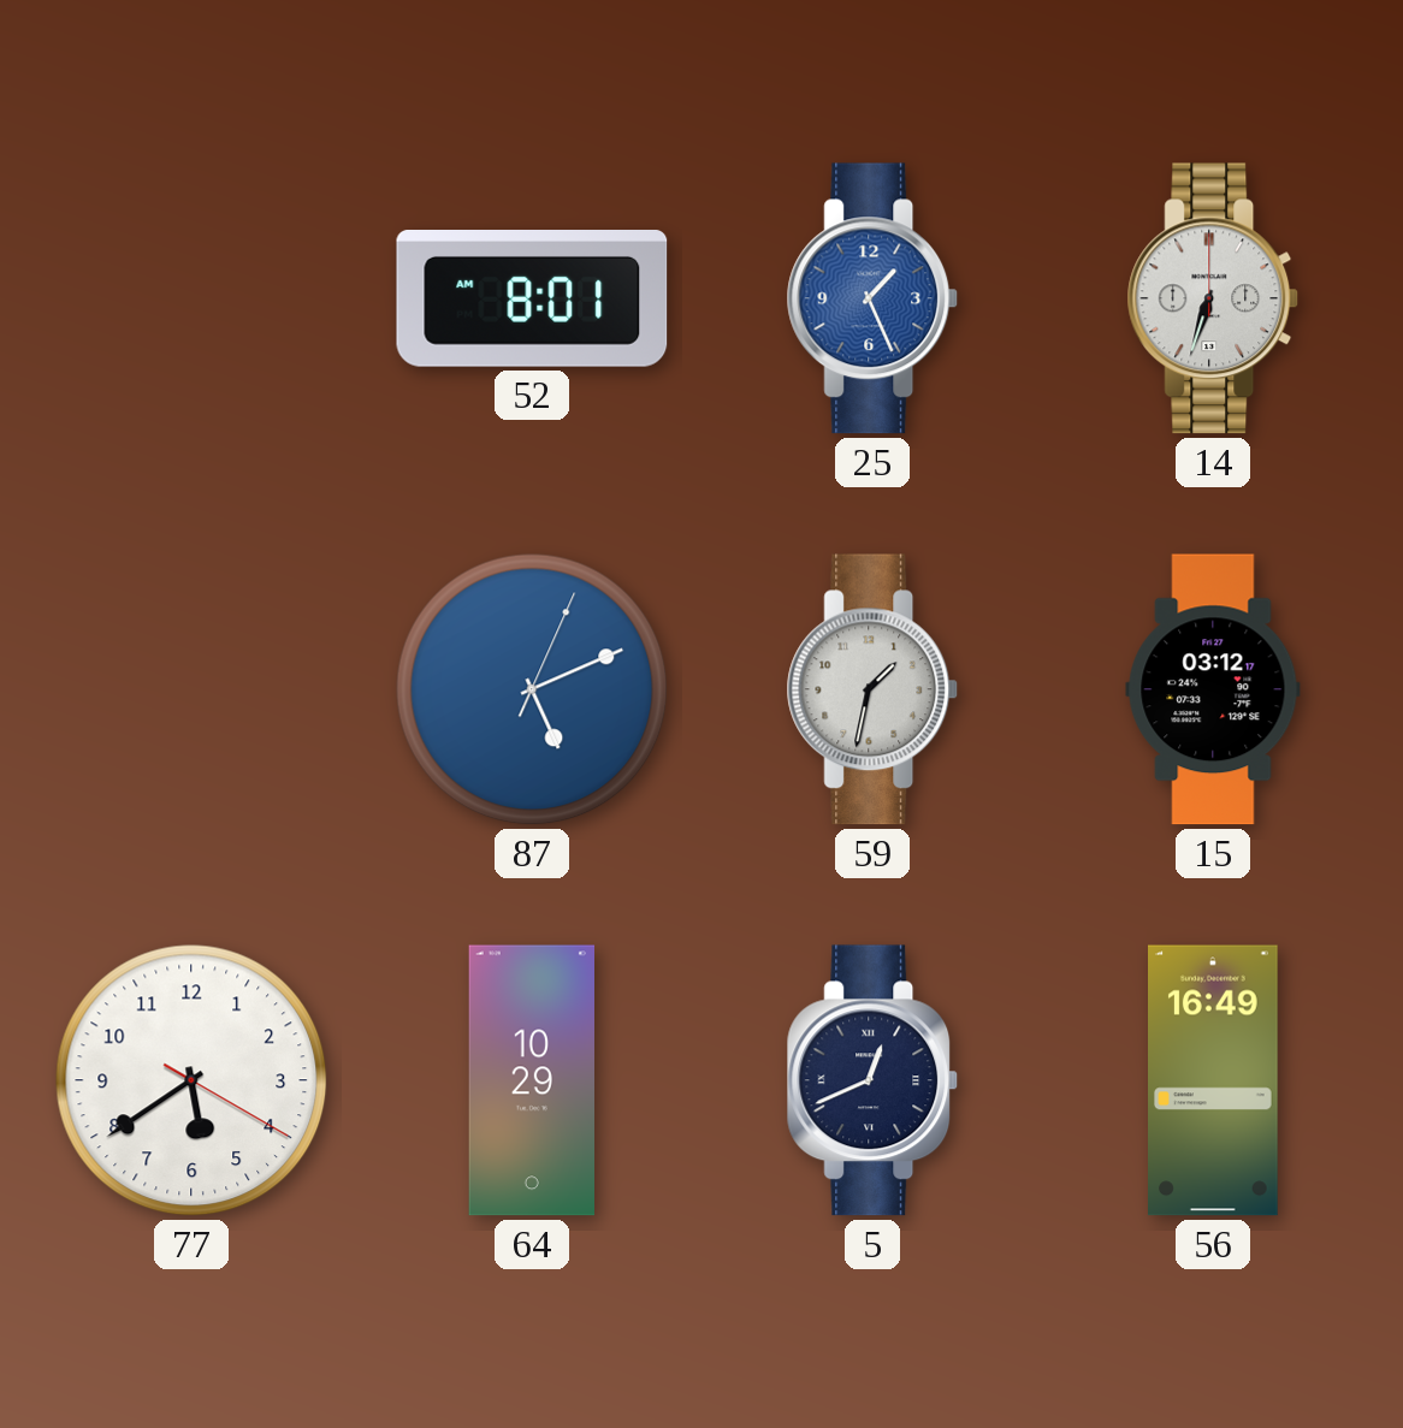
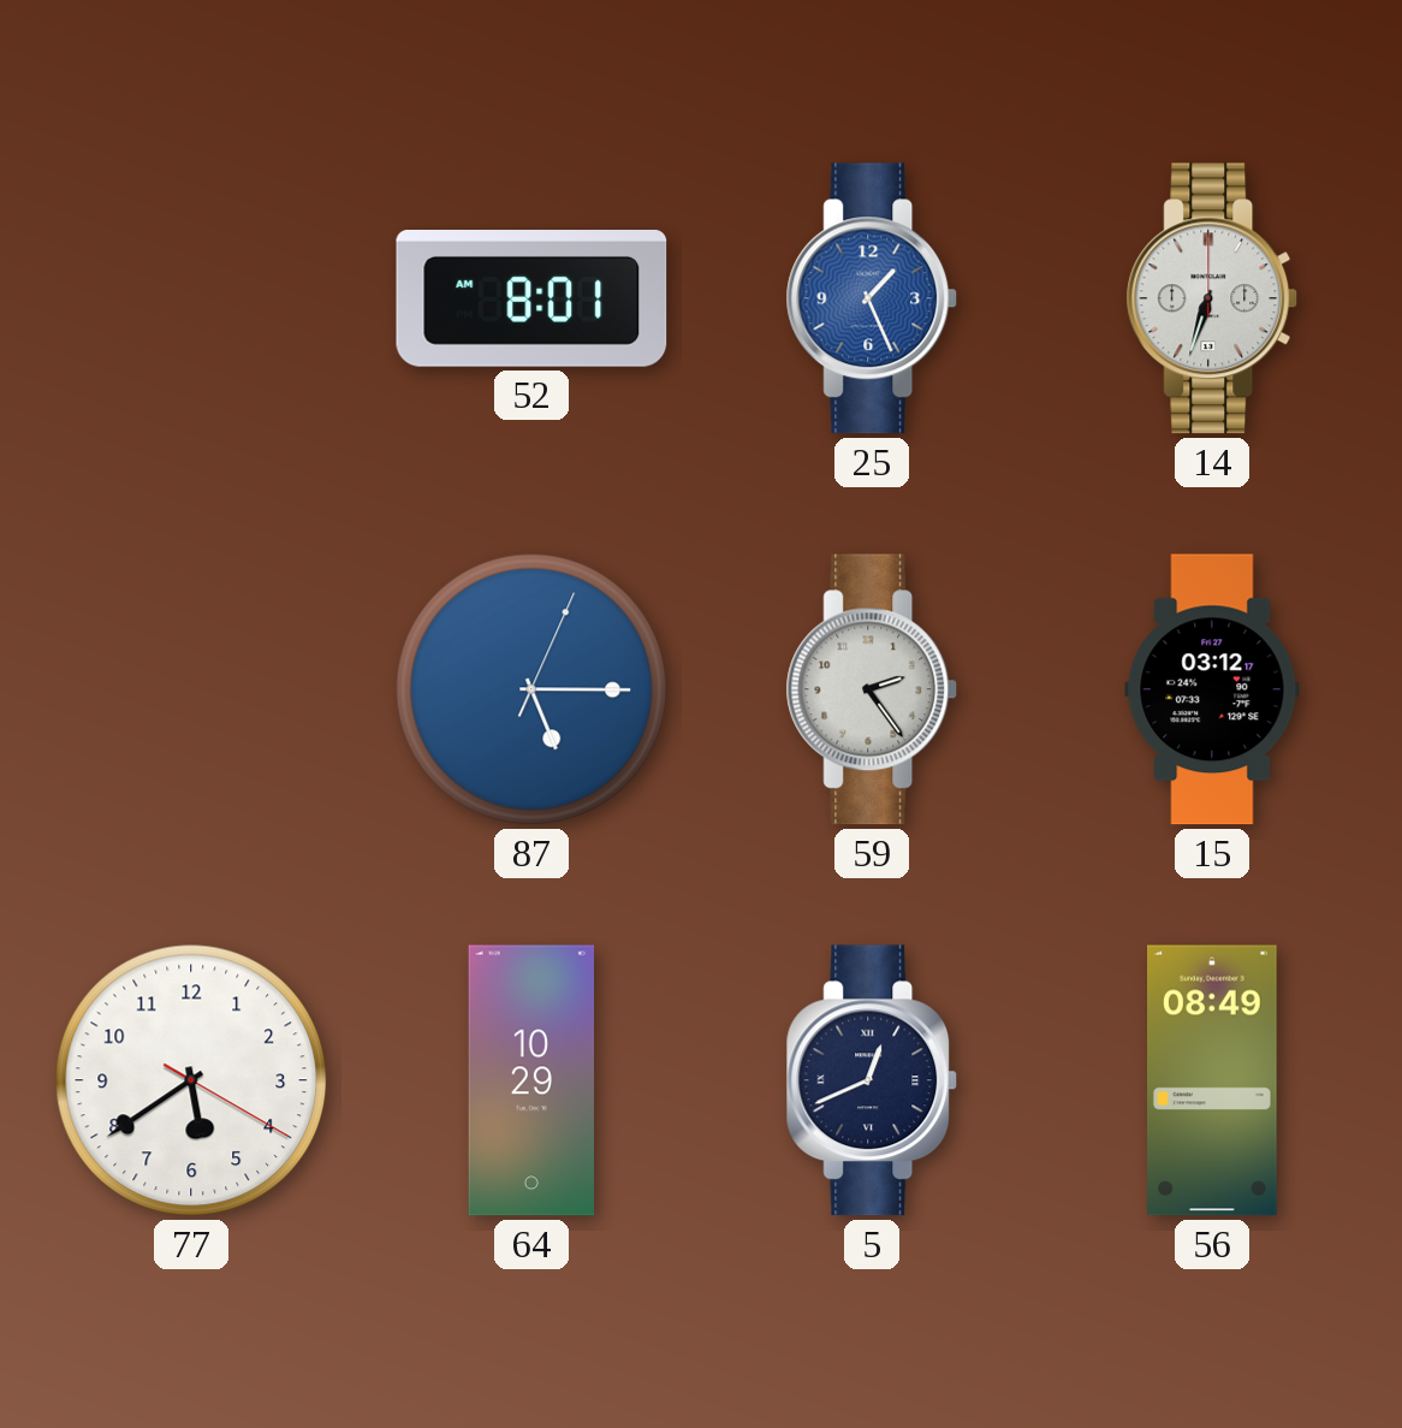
87: 5:11 -> 5:15
59: 1:32 -> 2:24
56: 16:49 -> 08:49
